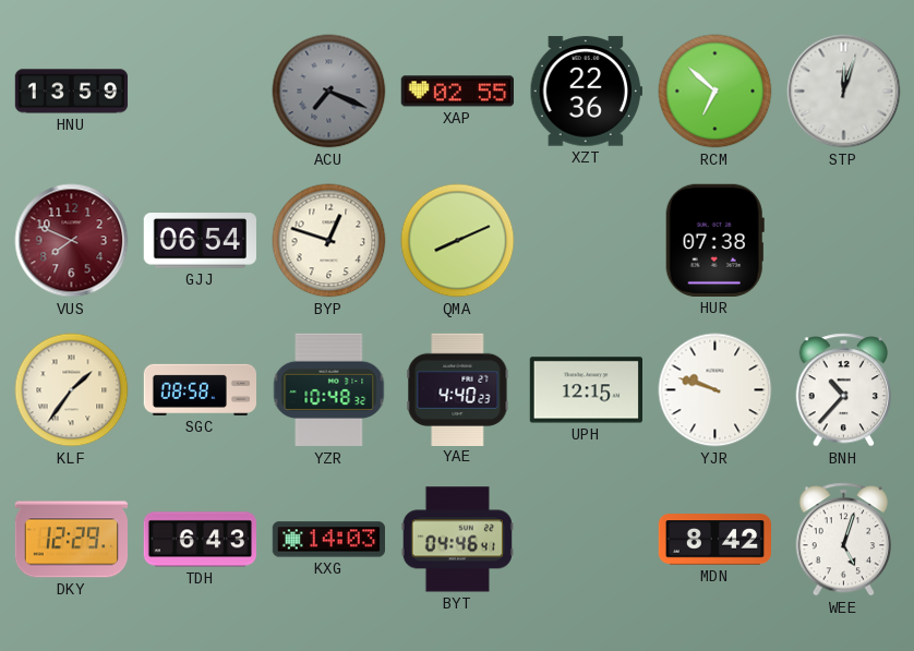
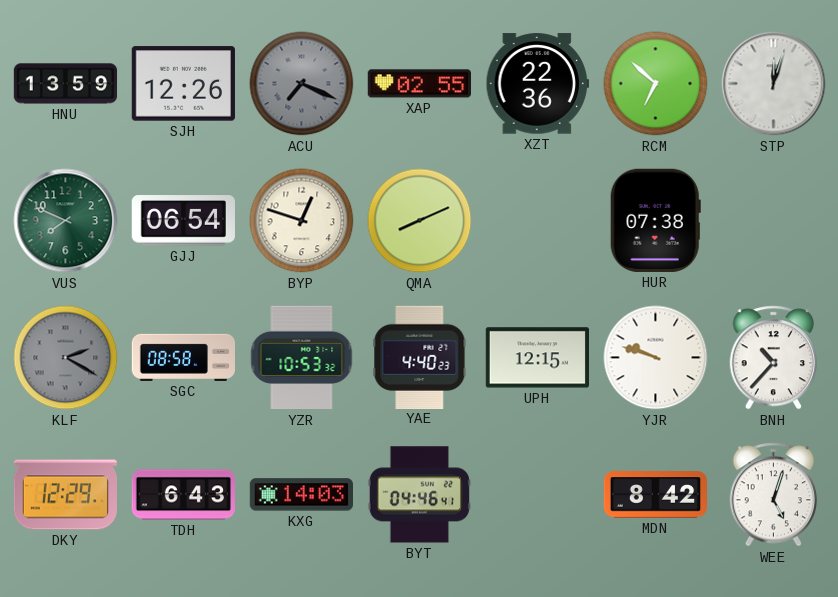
SJH: none -> 12:26
VUS dial: burgundy -> green
KLF: 1:36 -> 2:20
KLF dial: cream -> grey
YZR: 10:48 -> 10:53
